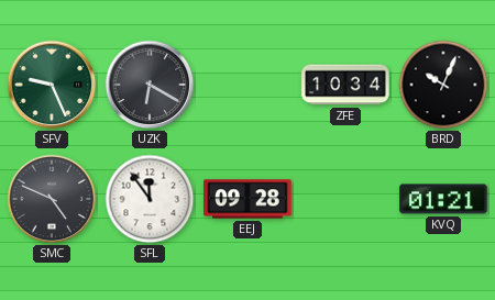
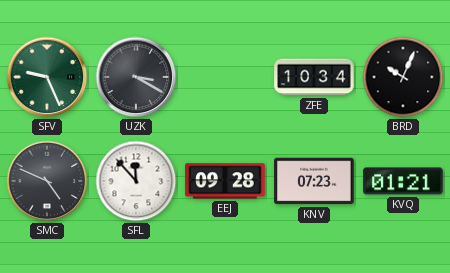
UZK: 6:20 -> 3:20
SFL: 11:54 -> 11:53
KNV: none -> 07:23
